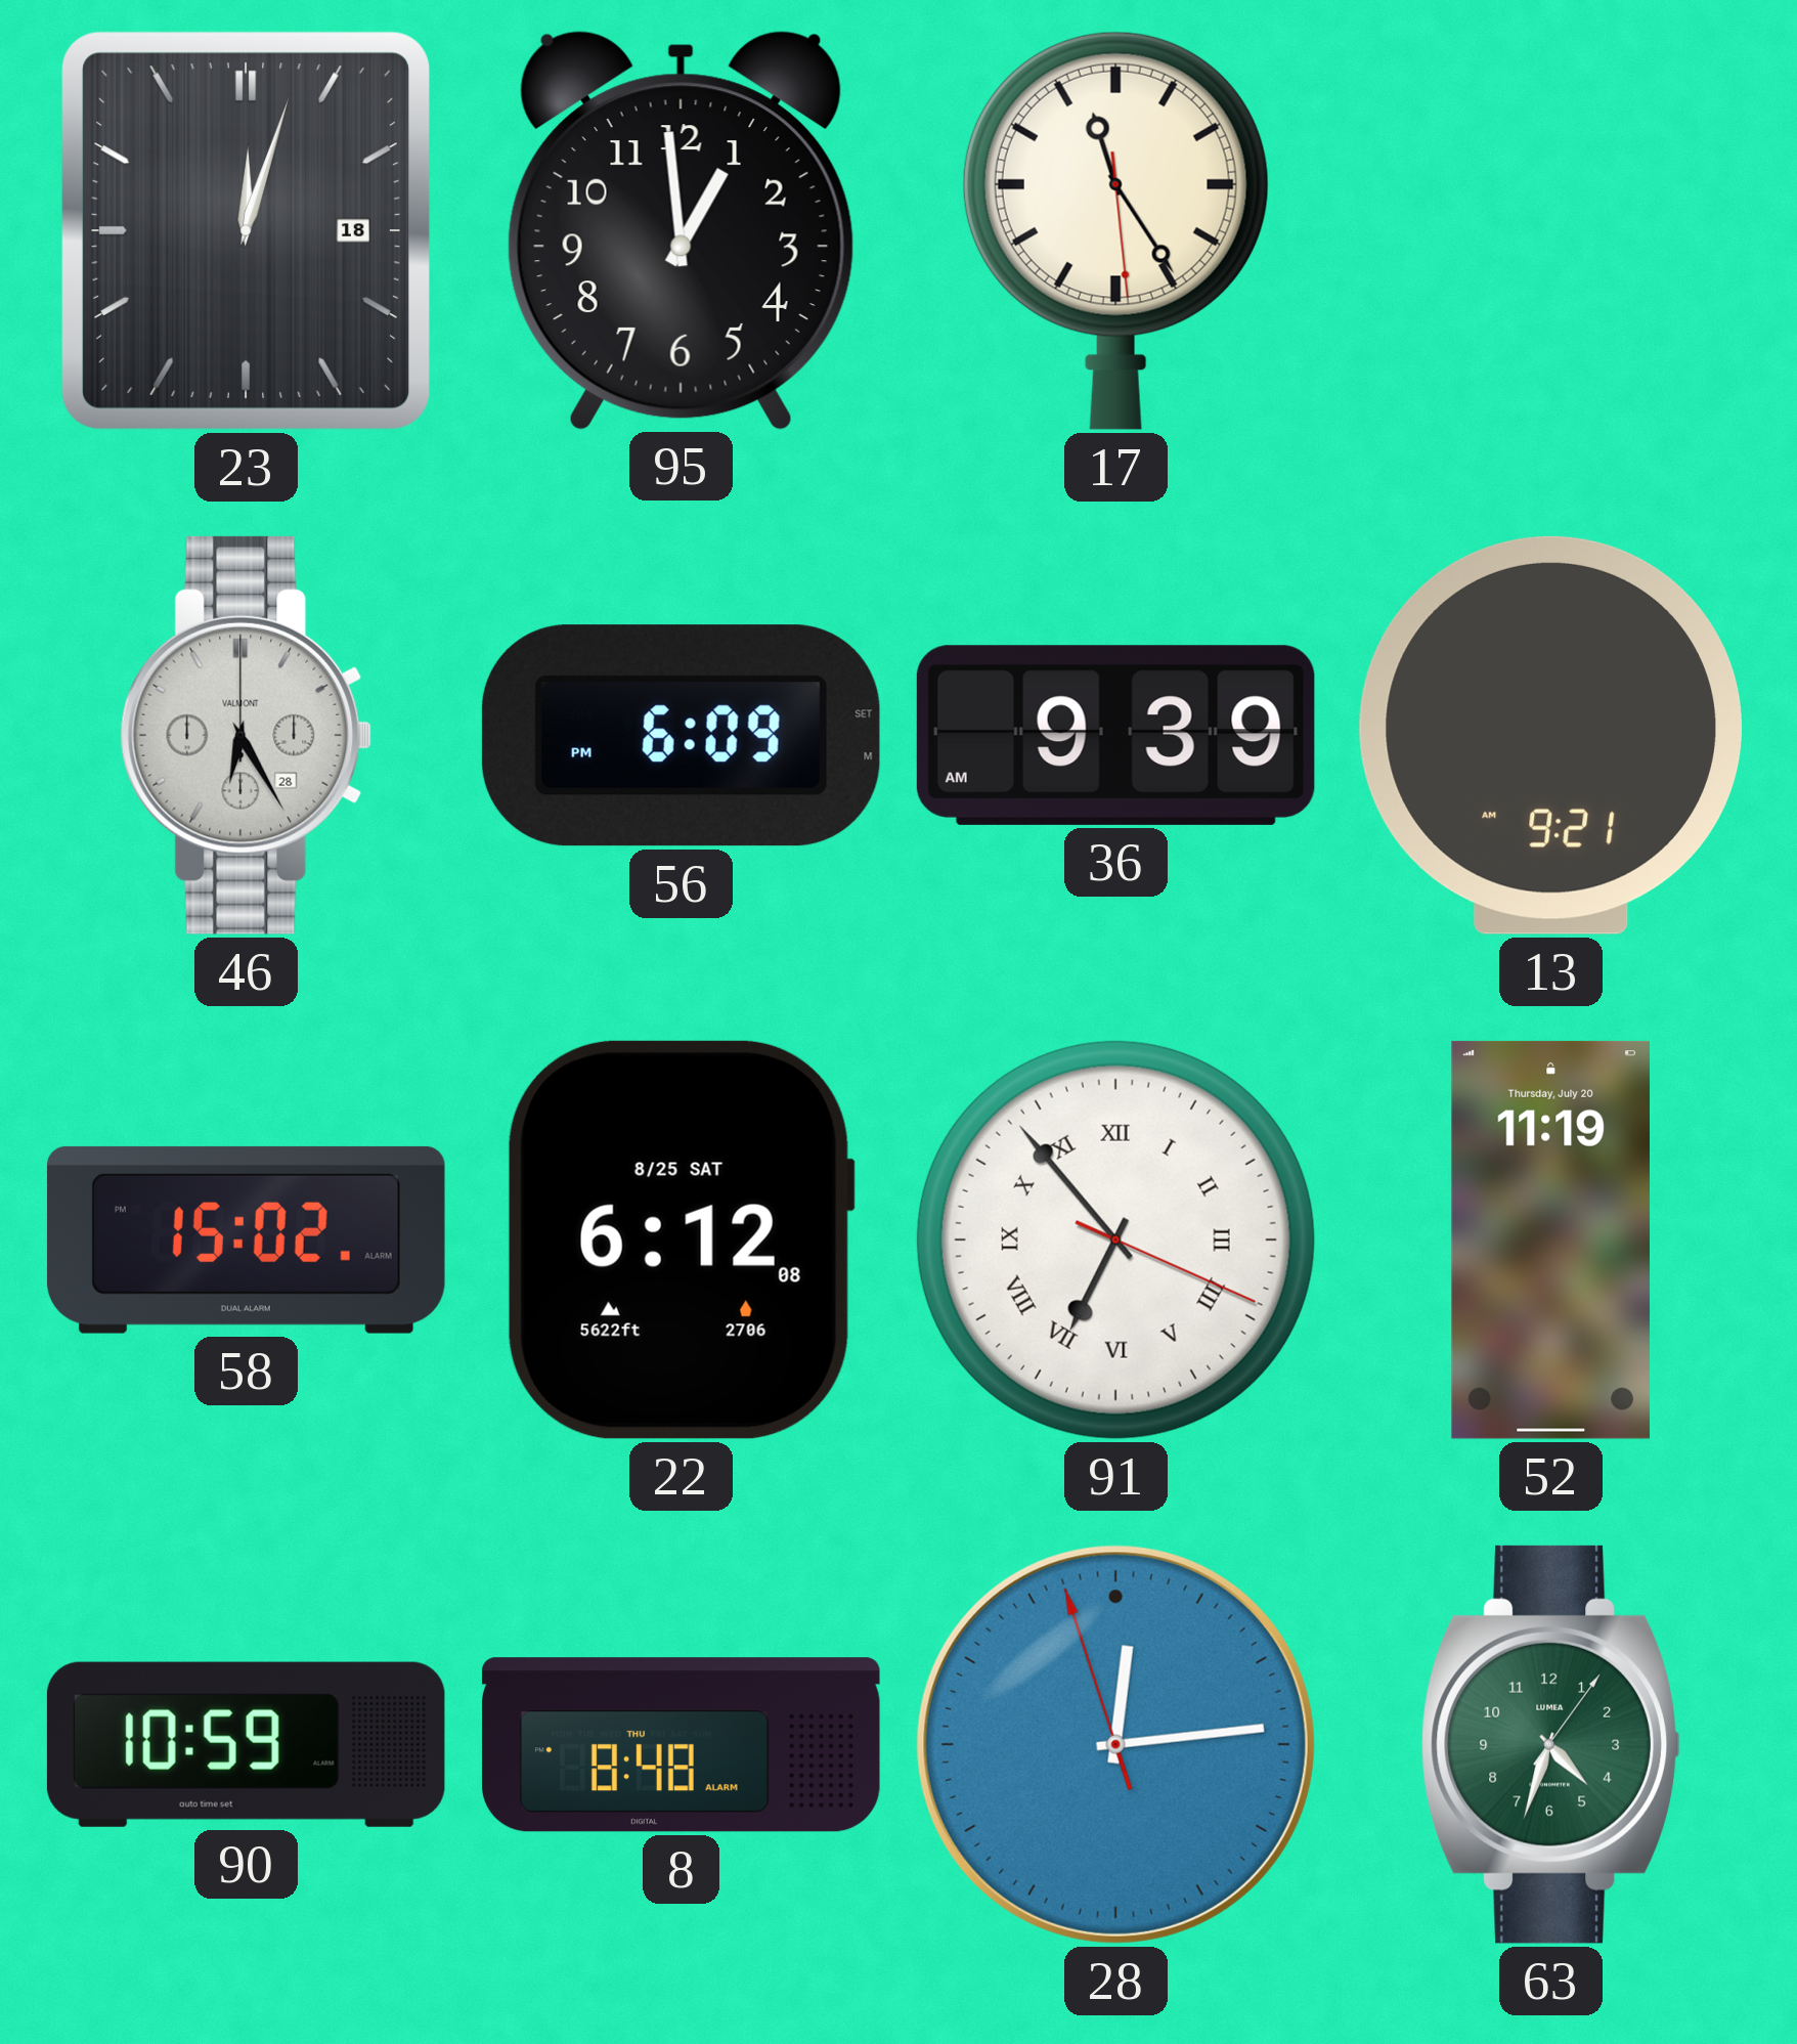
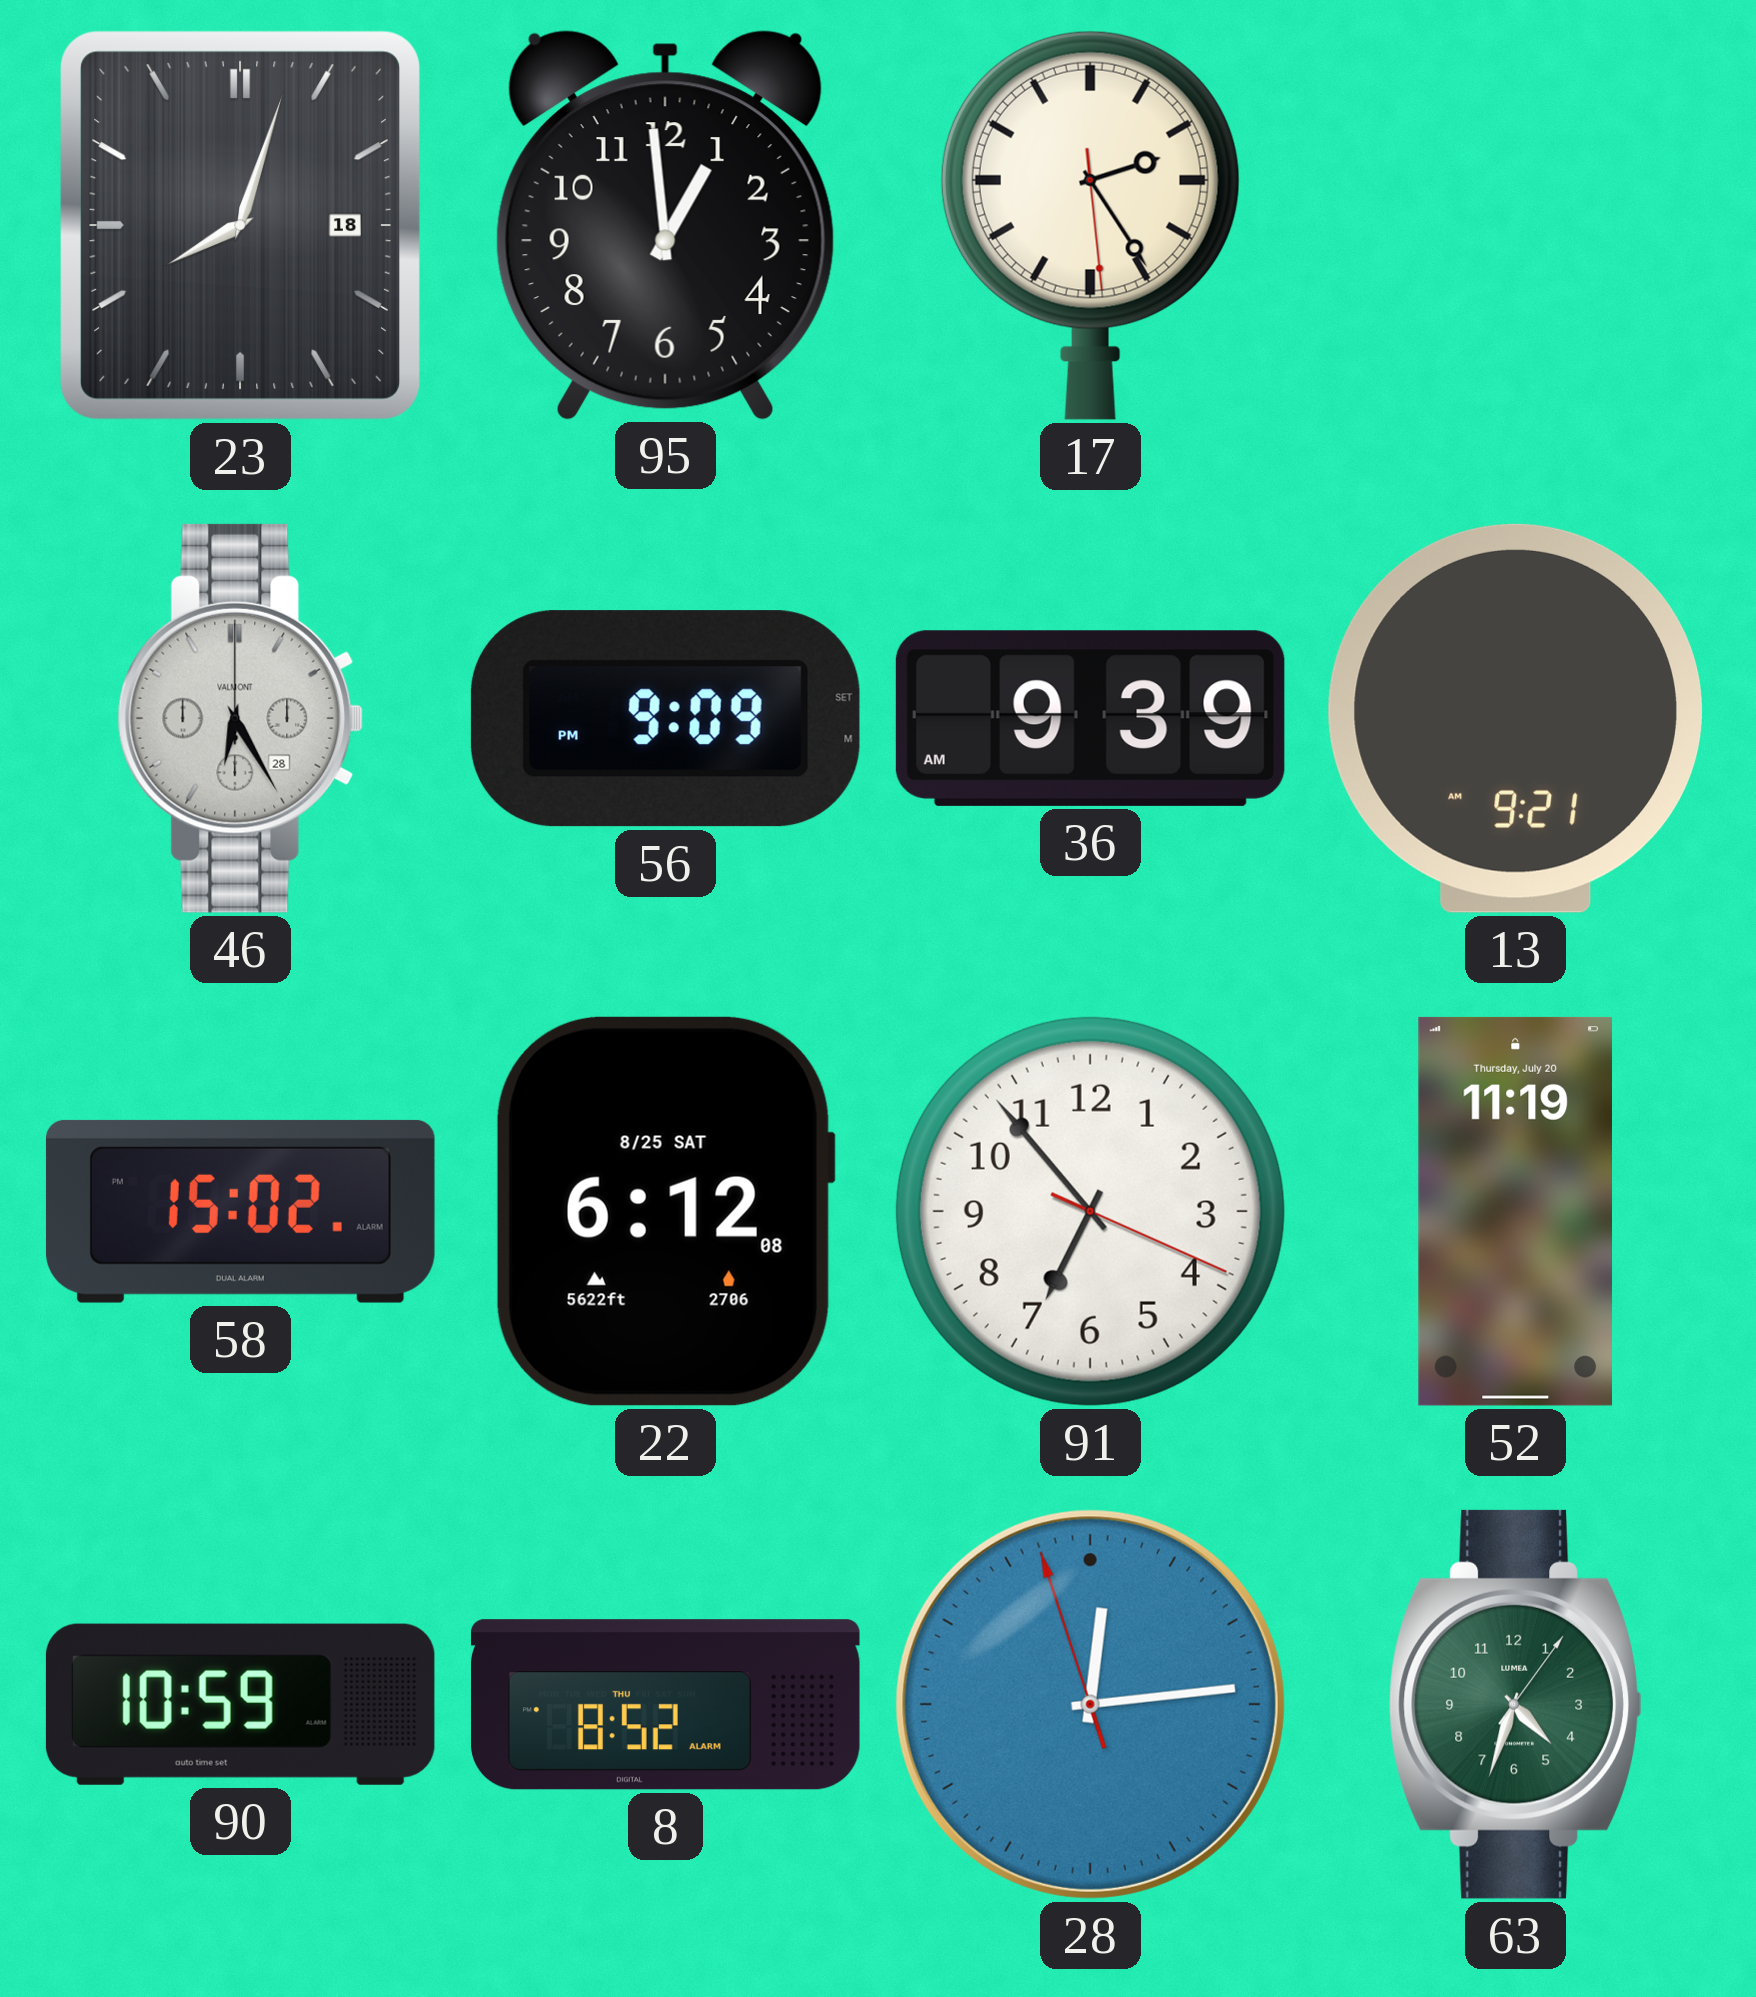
23: 12:03 -> 8:03
17: 11:24 -> 2:24
56: 6:09 -> 9:09
91 numerals: Roman -> Arabic
8: 8:48 -> 8:52
